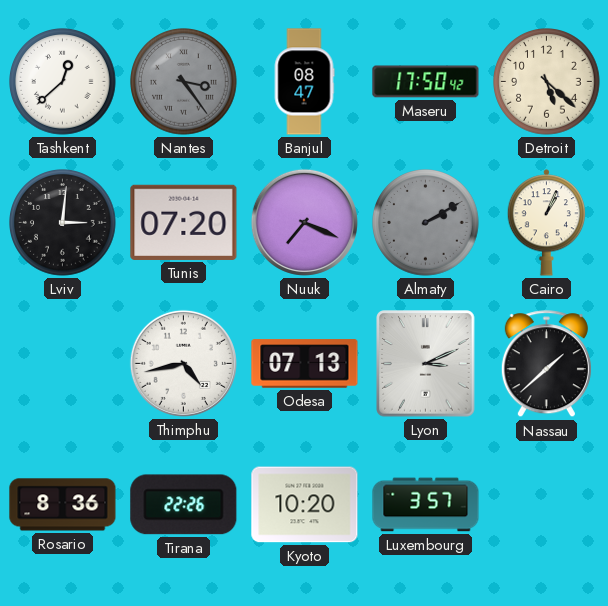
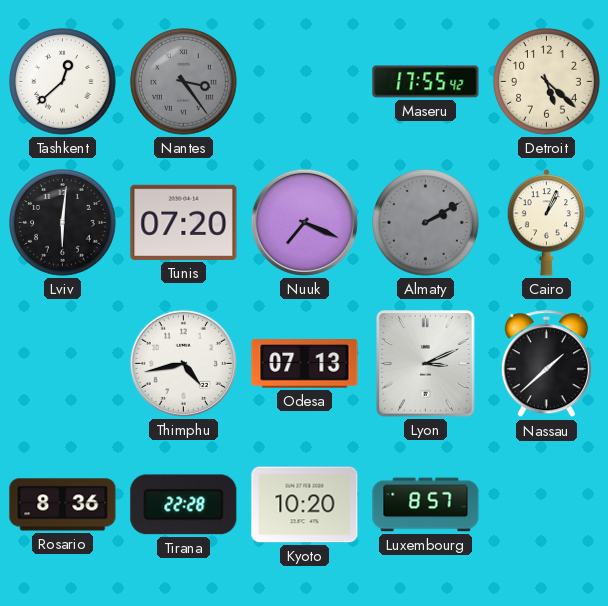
Banjul: 08:47 -> none
Maseru: 17:50 -> 17:55
Lviv: 3:01 -> 6:01
Tirana: 22:26 -> 22:28
Luxembourg: 3:57 -> 8:57
